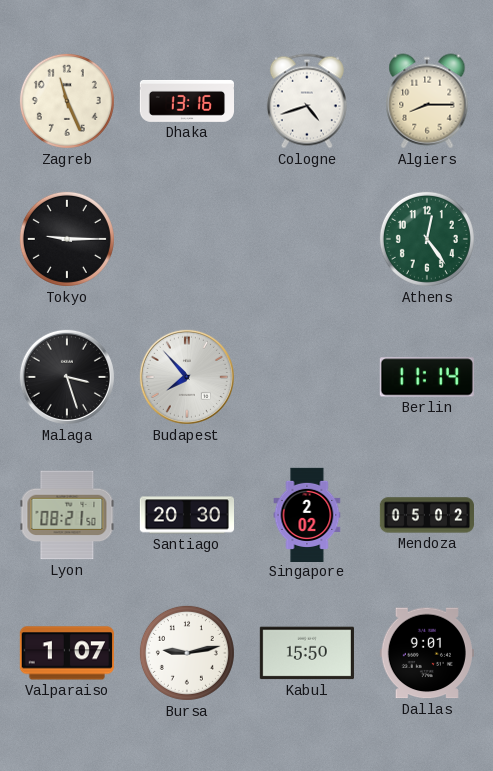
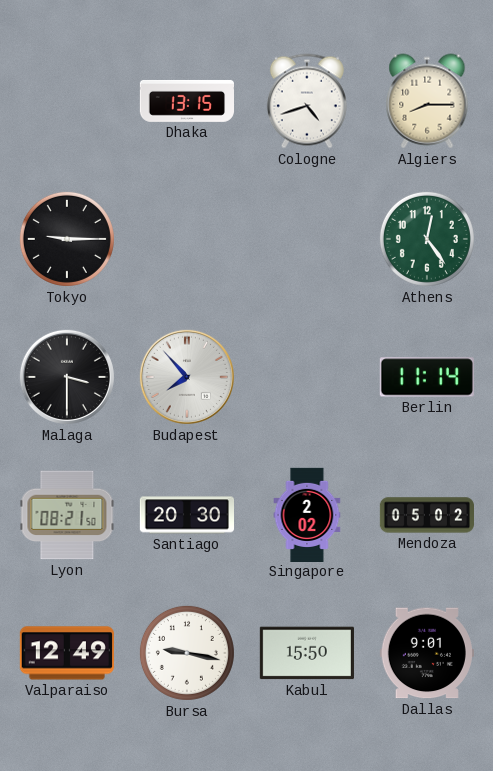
Zagreb: 11:26 -> none
Dhaka: 13:16 -> 13:15
Malaga: 3:27 -> 3:30
Valparaiso: 1:07 -> 12:49
Bursa: 9:13 -> 9:17
